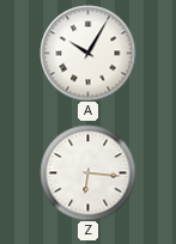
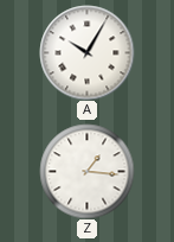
Z: 6:16 -> 1:16
